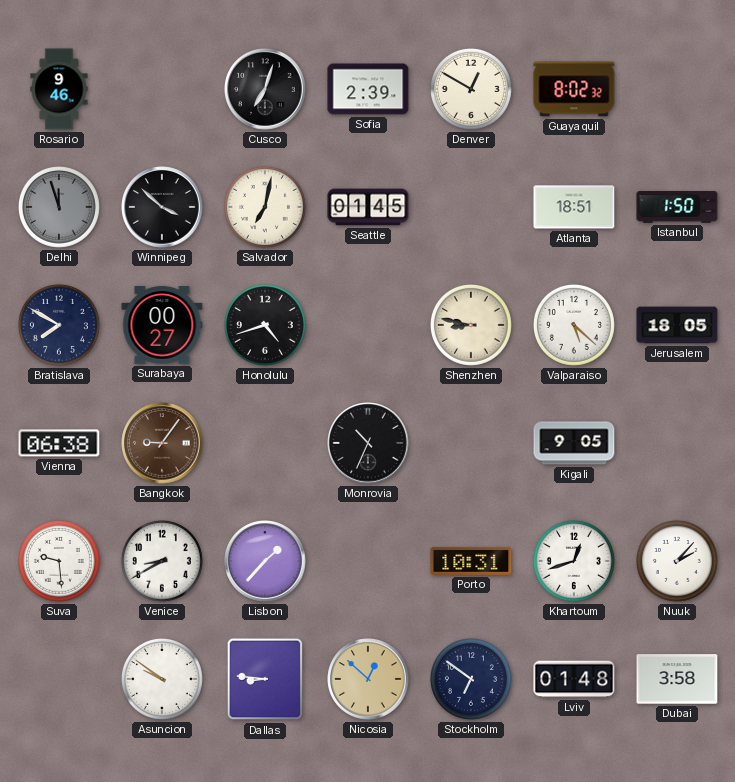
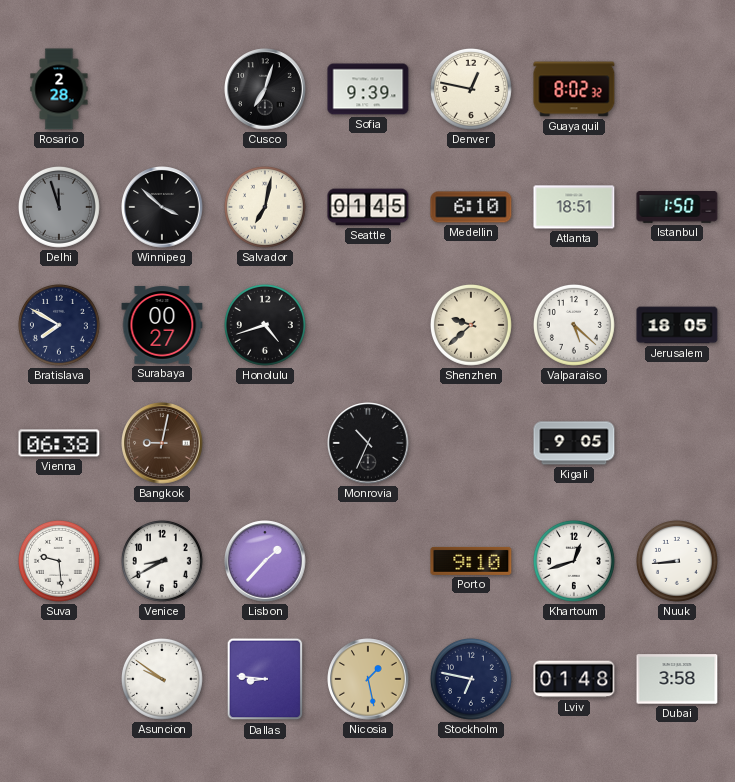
Rosario: 9:46 -> 2:28
Sofia: 2:39 -> 9:39
Denver: 12:50 -> 12:47
Medellin: none -> 6:10
Shenzhen: 8:47 -> 9:38
Bangkok: 9:06 -> 9:02
Porto: 10:31 -> 9:10
Nuuk: 2:07 -> 8:44
Nicosia: 12:52 -> 1:28
Stockholm: 6:51 -> 6:47
